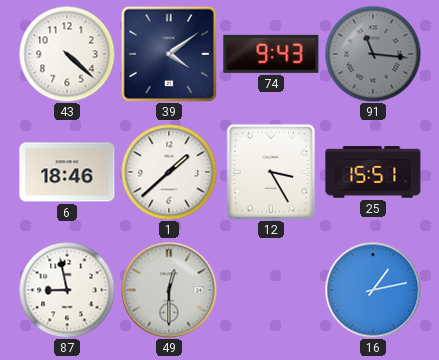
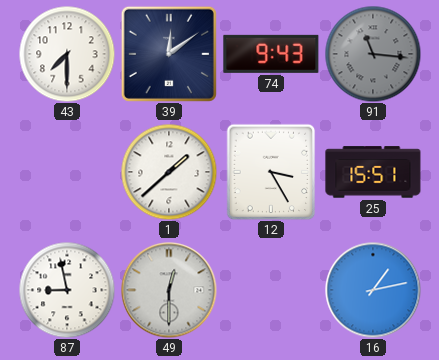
43: 4:22 -> 7:30
39: 4:09 -> 12:09
6: 18:46 -> none
